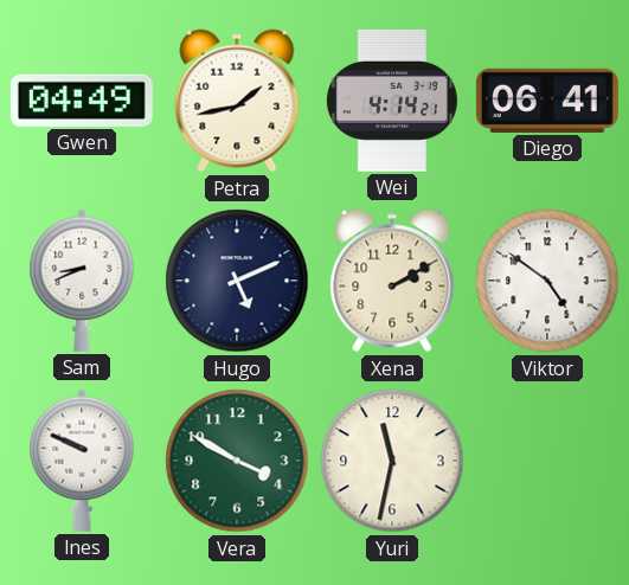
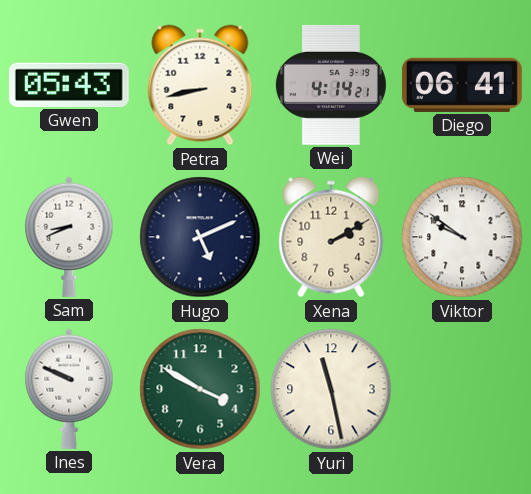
Gwen: 04:49 -> 05:43
Petra: 1:43 -> 8:43
Viktor: 4:51 -> 9:51
Yuri: 11:32 -> 11:28
